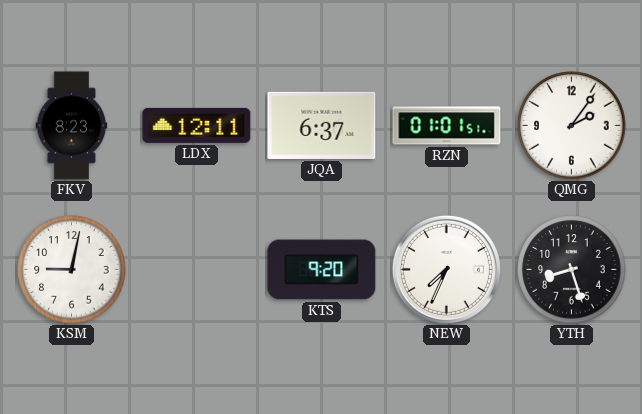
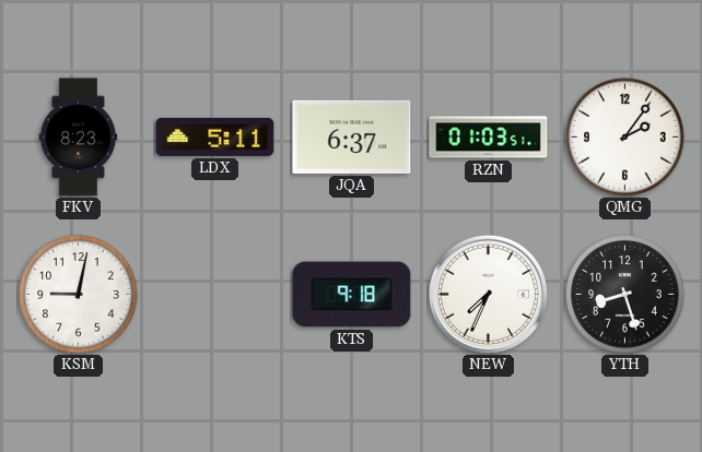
LDX: 12:11 -> 5:11
RZN: 01:01 -> 01:03
KTS: 9:20 -> 9:18
